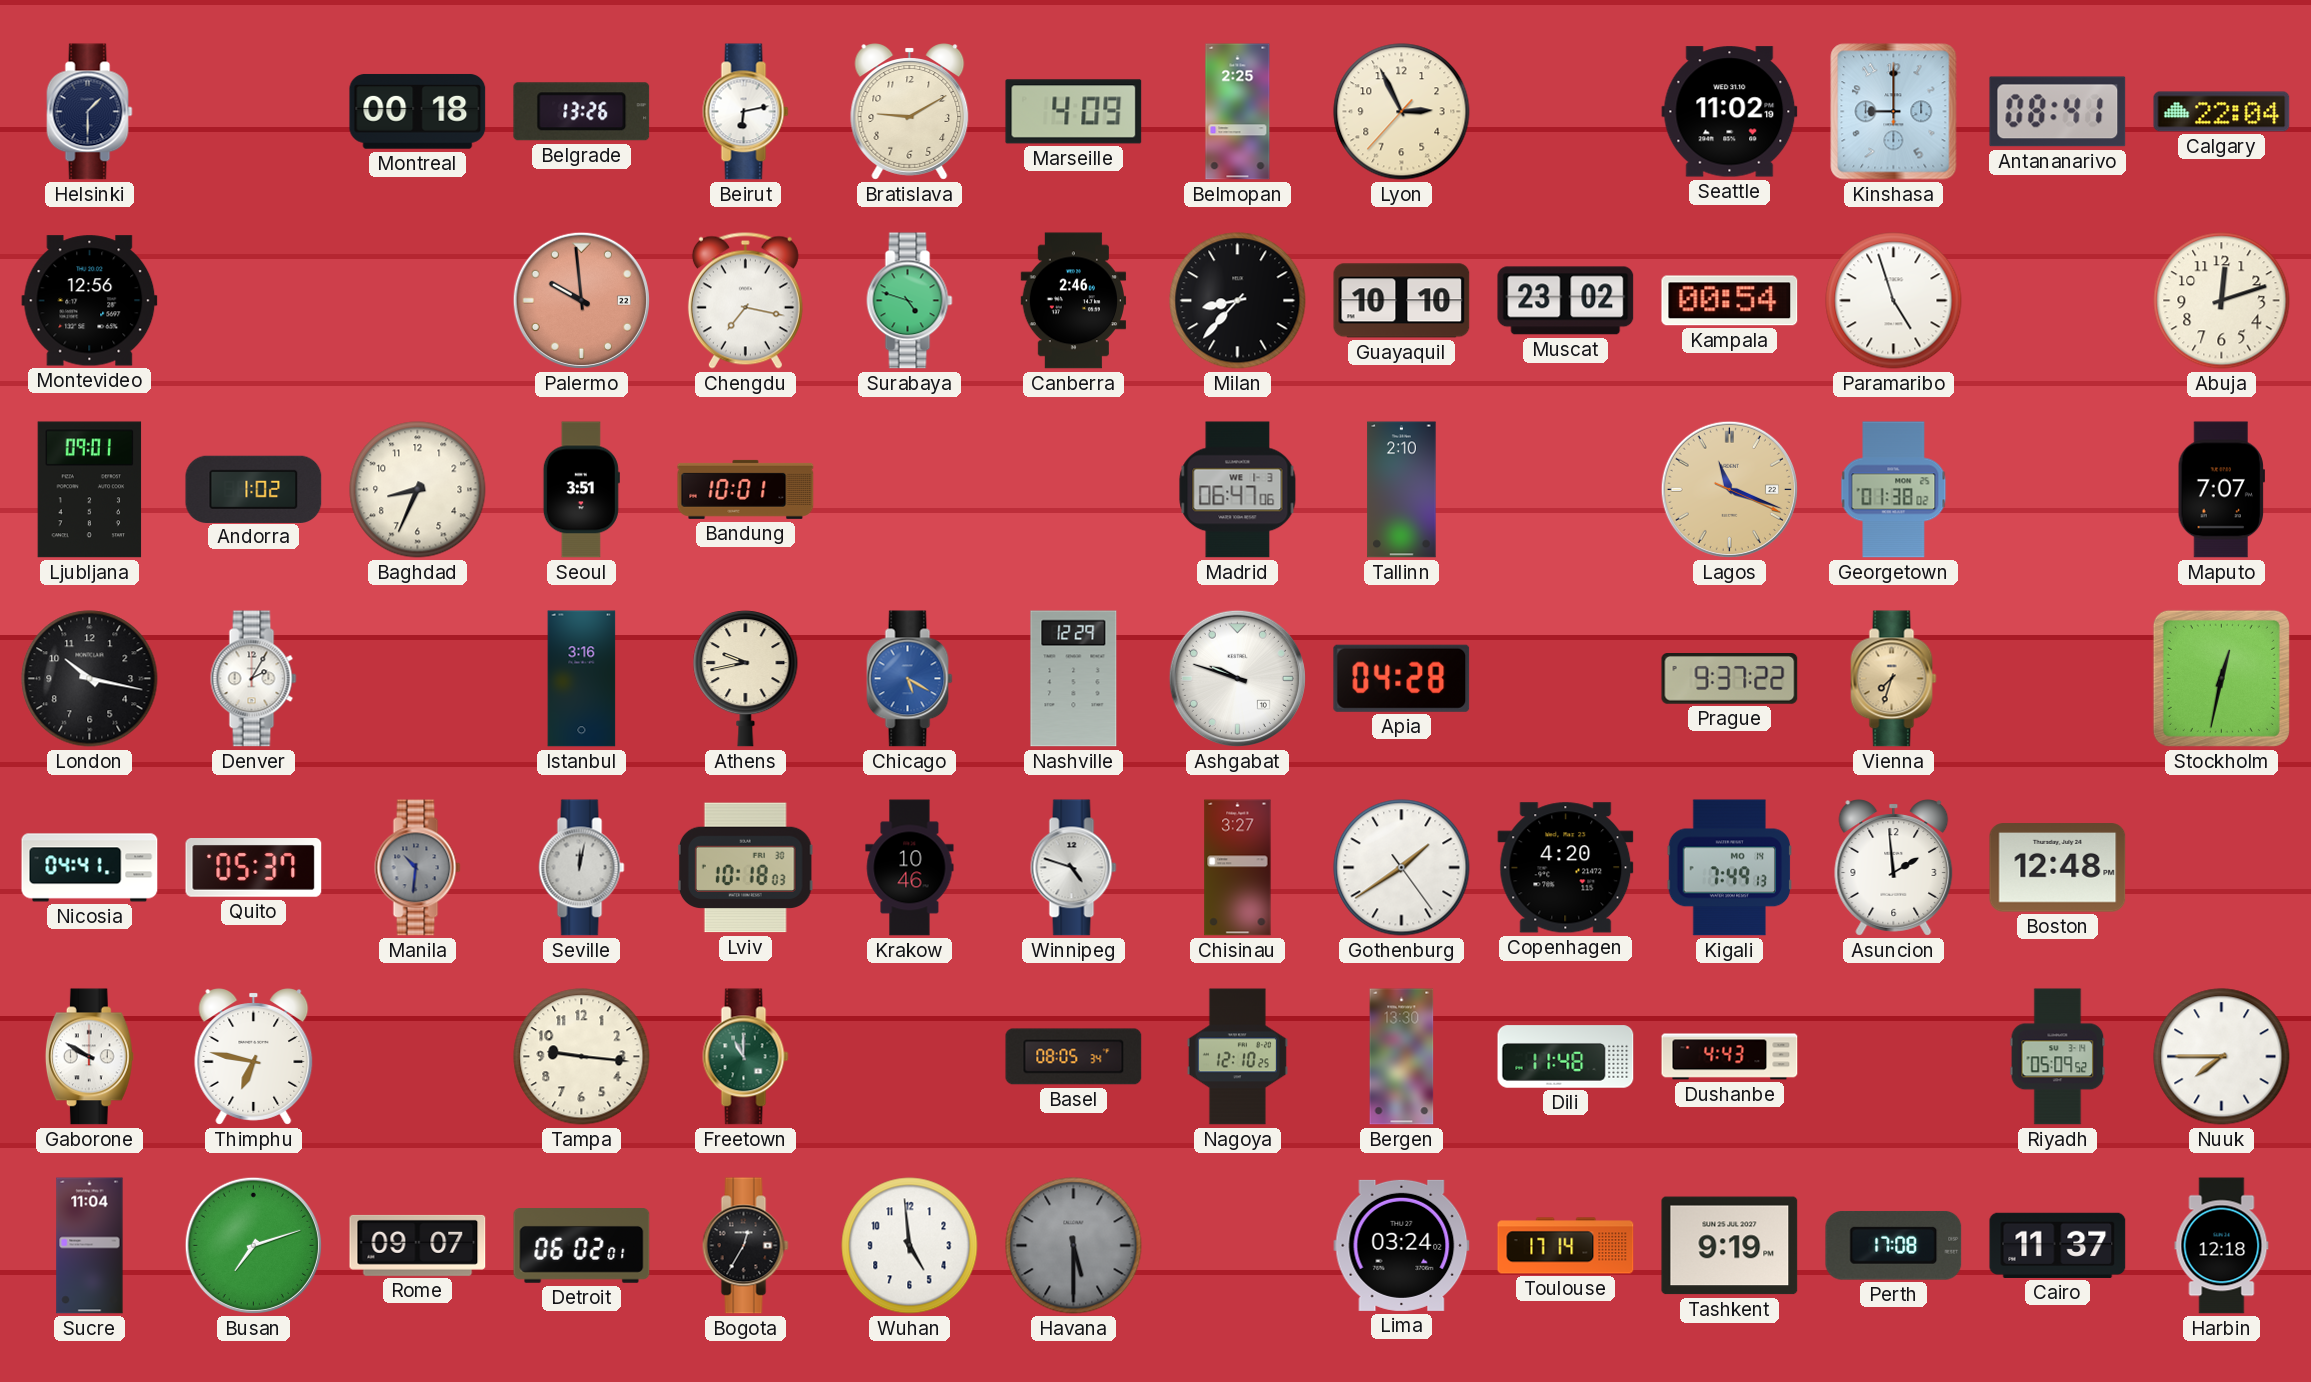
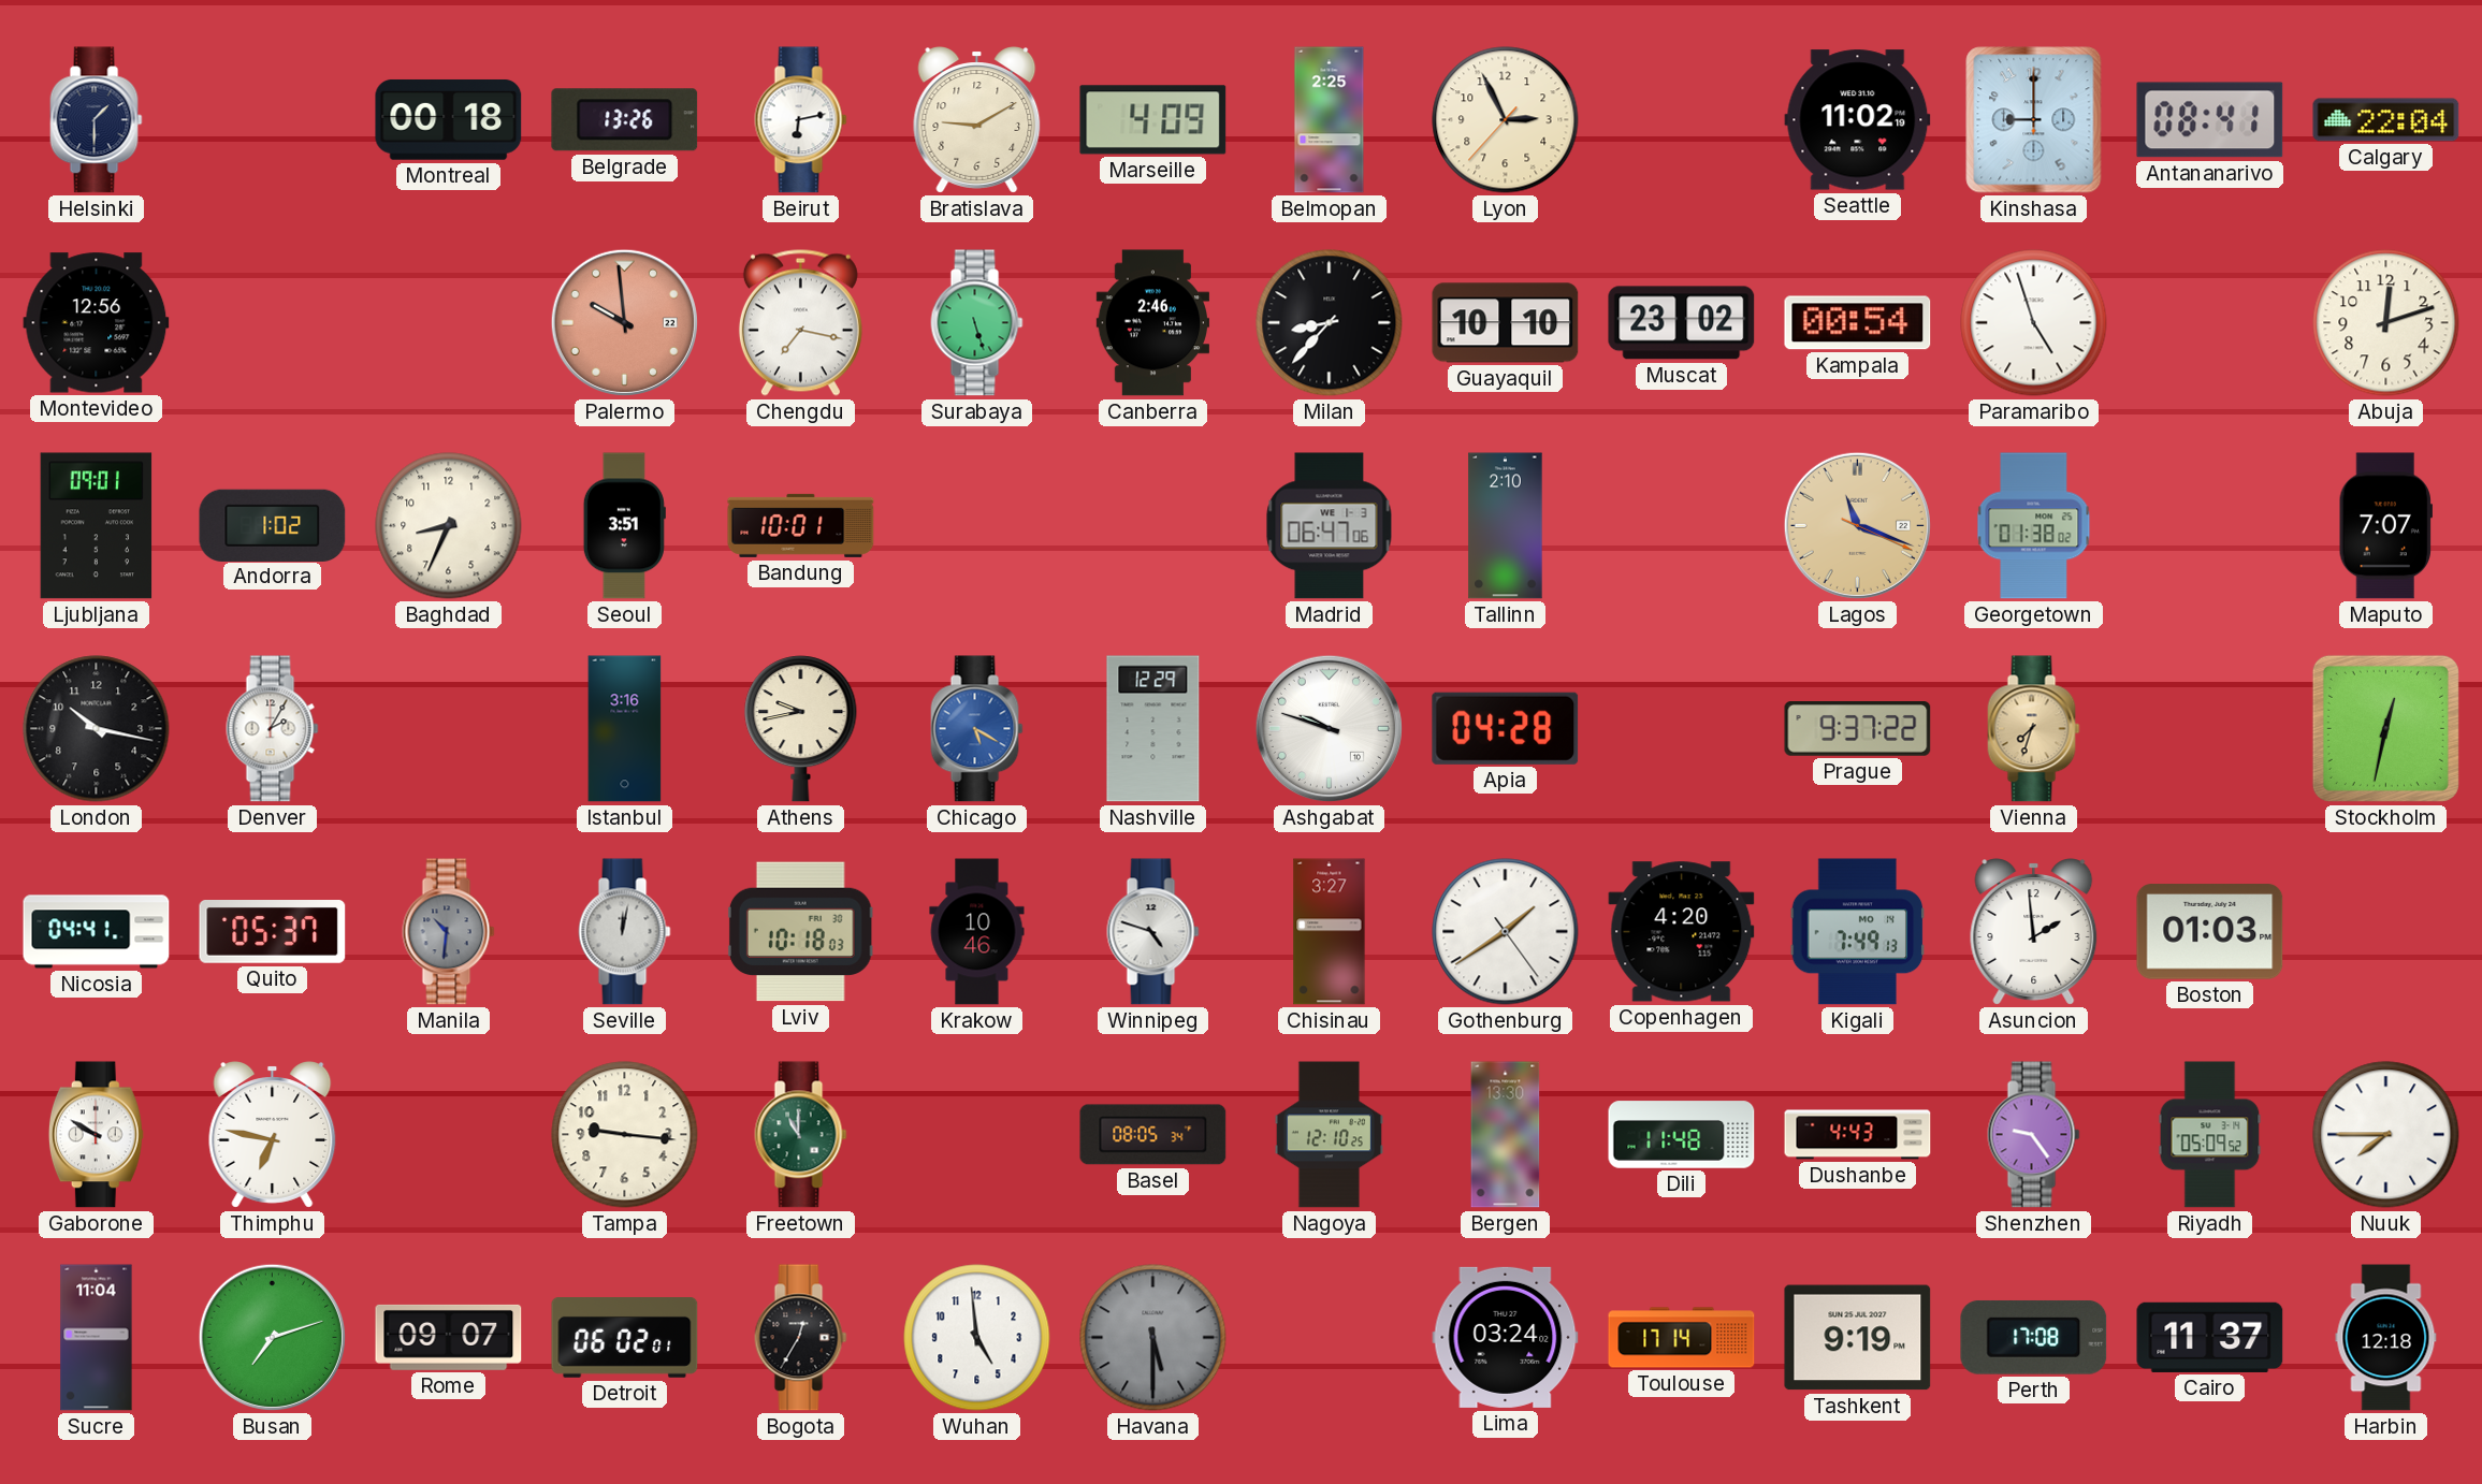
Surabaya: 4:48 -> 5:27
Boston: 12:48 -> 01:03
Shenzhen: none -> 9:24
